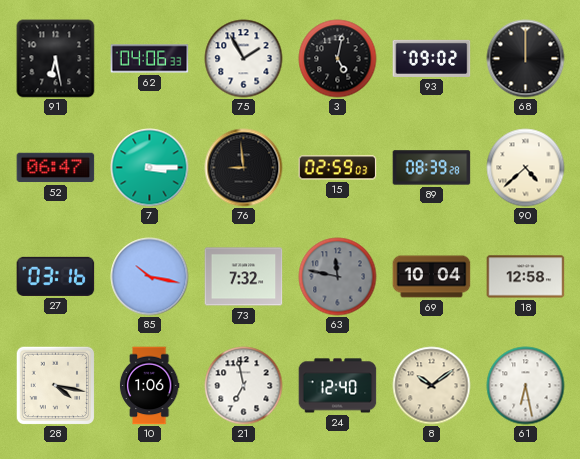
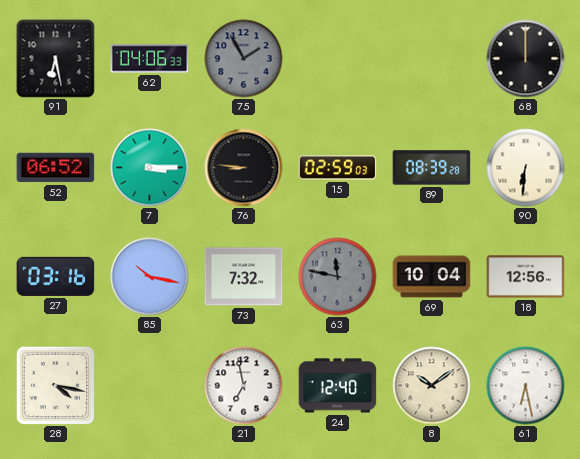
75 dial: white -> grey
3: 5:02 -> none
93: 09:02 -> none
52: 06:47 -> 06:52
76: 8:59 -> 8:46
90: 4:38 -> 6:31
18: 12:58 -> 12:56
10: 1:06 -> none
